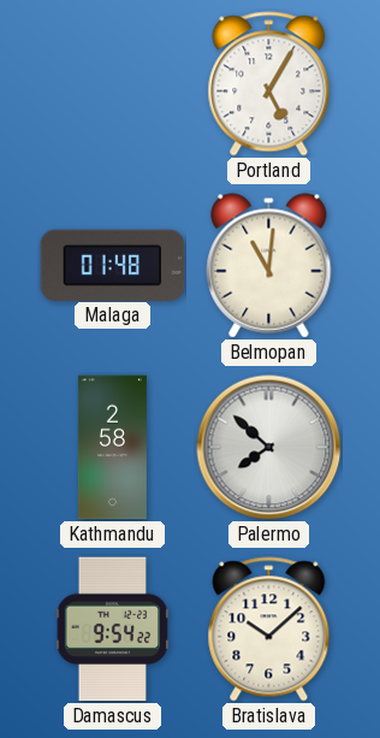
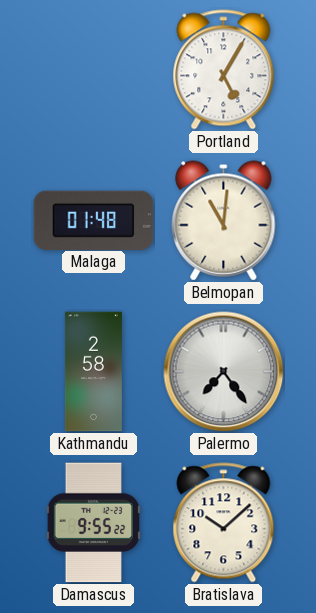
Palermo: 7:52 -> 7:24
Damascus: 9:54 -> 9:55
